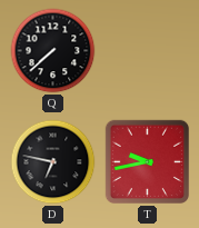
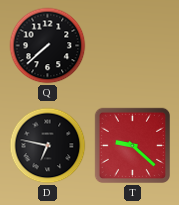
T: 9:43 -> 9:22
